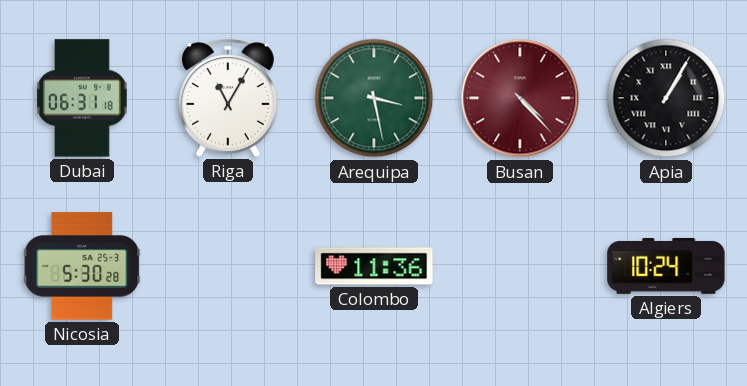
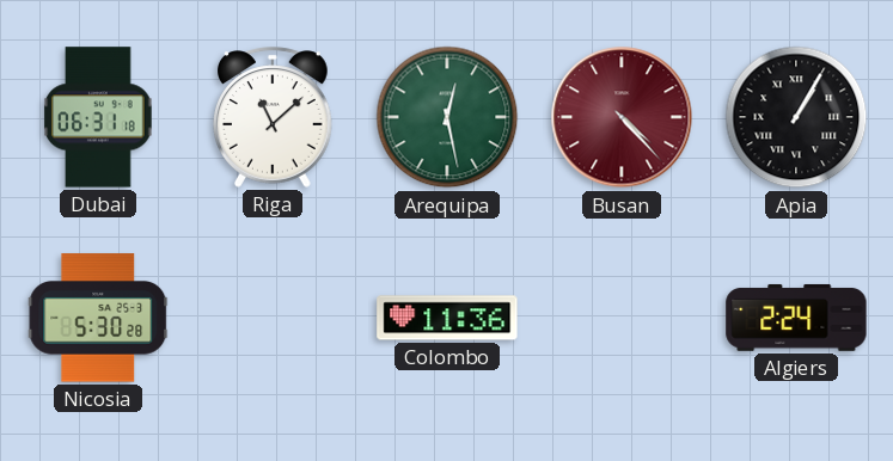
Riga: 11:05 -> 11:08
Arequipa: 3:28 -> 12:28
Algiers: 10:24 -> 2:24
